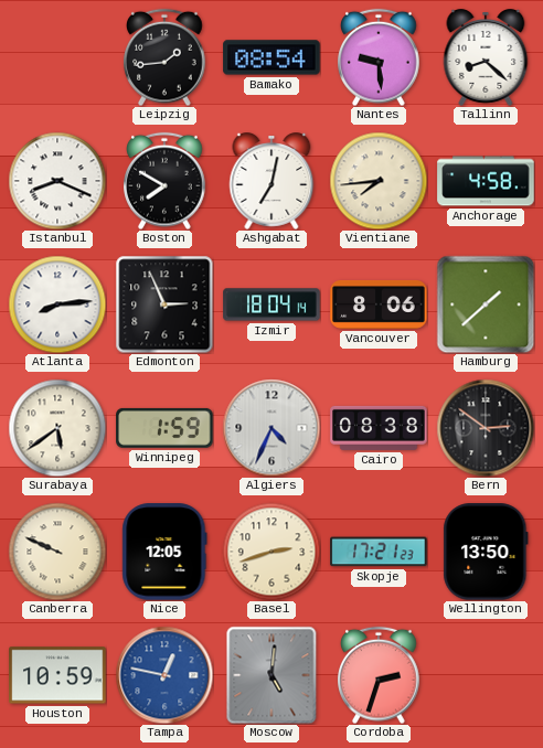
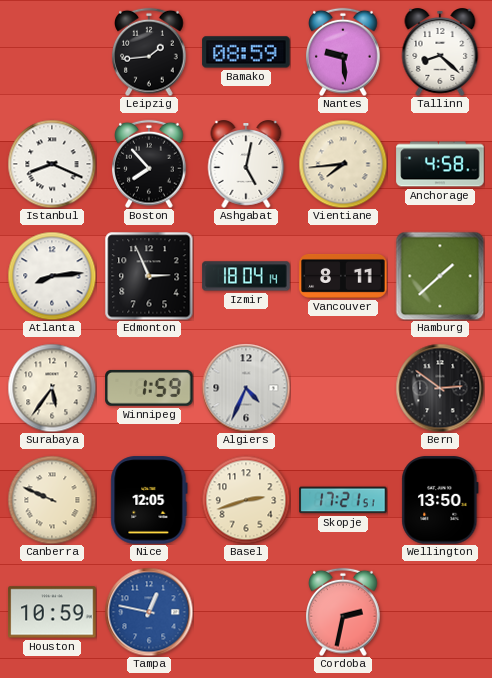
Bamako: 08:54 -> 08:59
Boston: 7:50 -> 7:53
Ashgabat: 7:02 -> 5:02
Vancouver: 8:06 -> 8:11
Surabaya: 5:39 -> 5:36
Cairo: 08:38 -> none
Skopje: 17:21:23 -> 17:21:51
Moscow: 5:01 -> none
Cordoba: 2:33 -> 2:32
